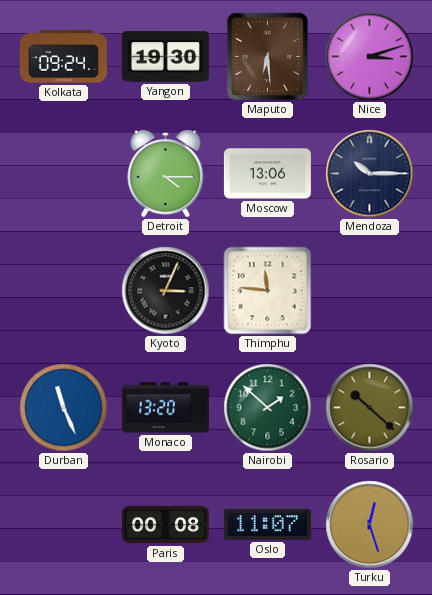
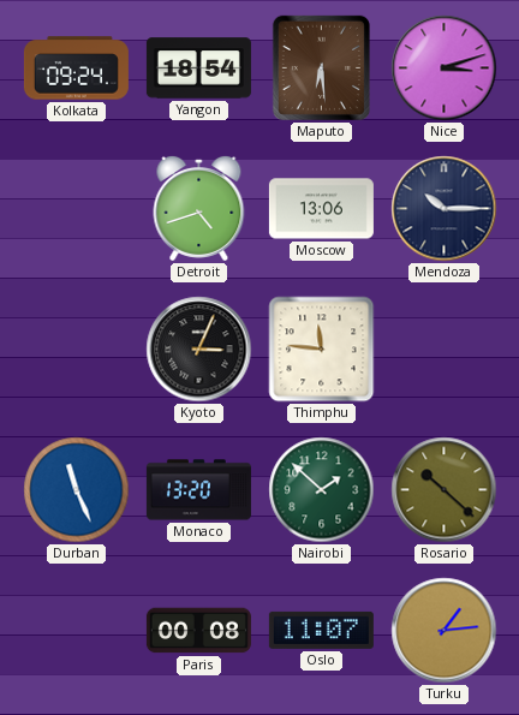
Yangon: 19:30 -> 18:54
Detroit: 4:15 -> 4:42
Turku: 12:27 -> 1:14
